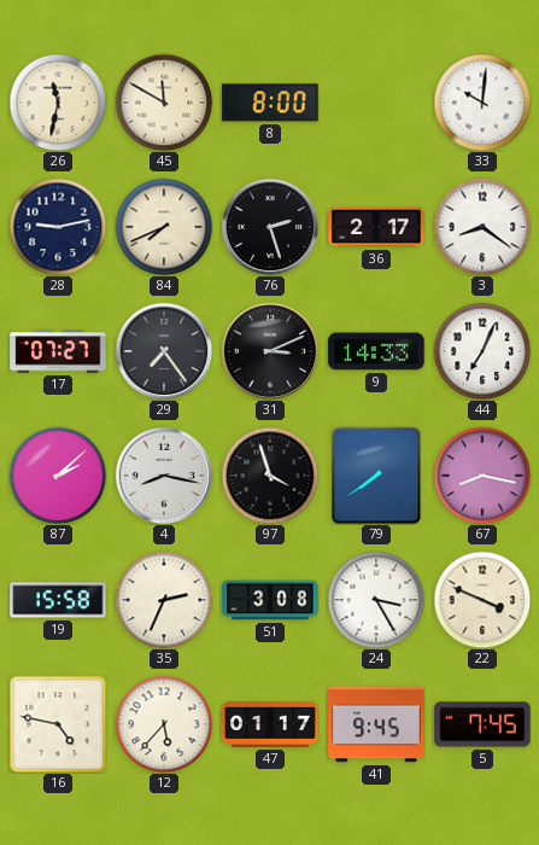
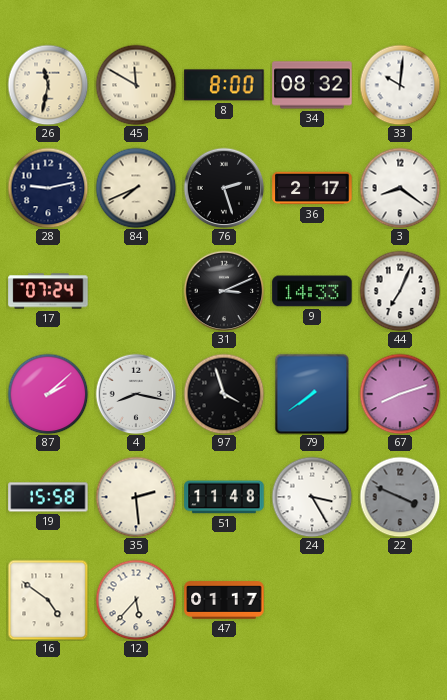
34: none -> 08:32
17: 07:27 -> 07:24
29: 7:24 -> none
67: 8:17 -> 8:12
35: 2:34 -> 2:29
51: 3:08 -> 11:48
22 dial: cream -> grey
16: 4:47 -> 4:51
41: 9:45 -> none
5: 7:45 -> none
